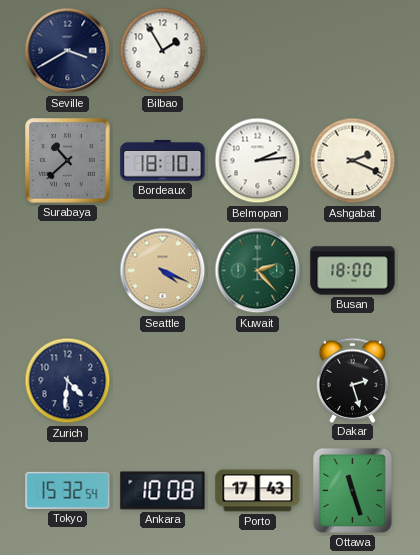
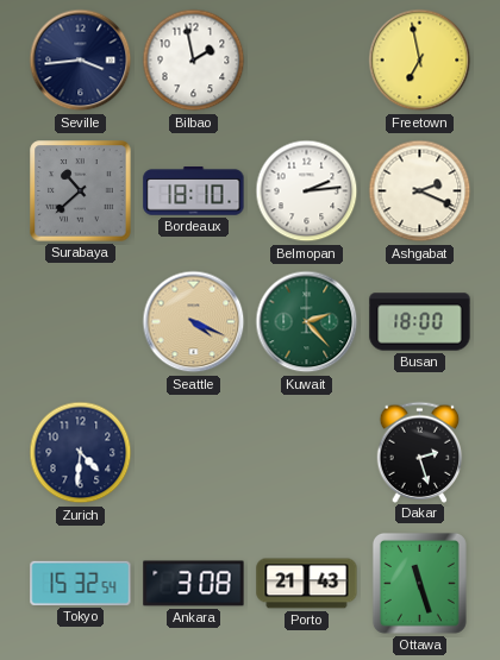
Seville: 3:40 -> 3:44
Bilbao: 1:55 -> 1:58
Freetown: none -> 6:58
Ankara: 10:08 -> 3:08
Porto: 17:43 -> 21:43
